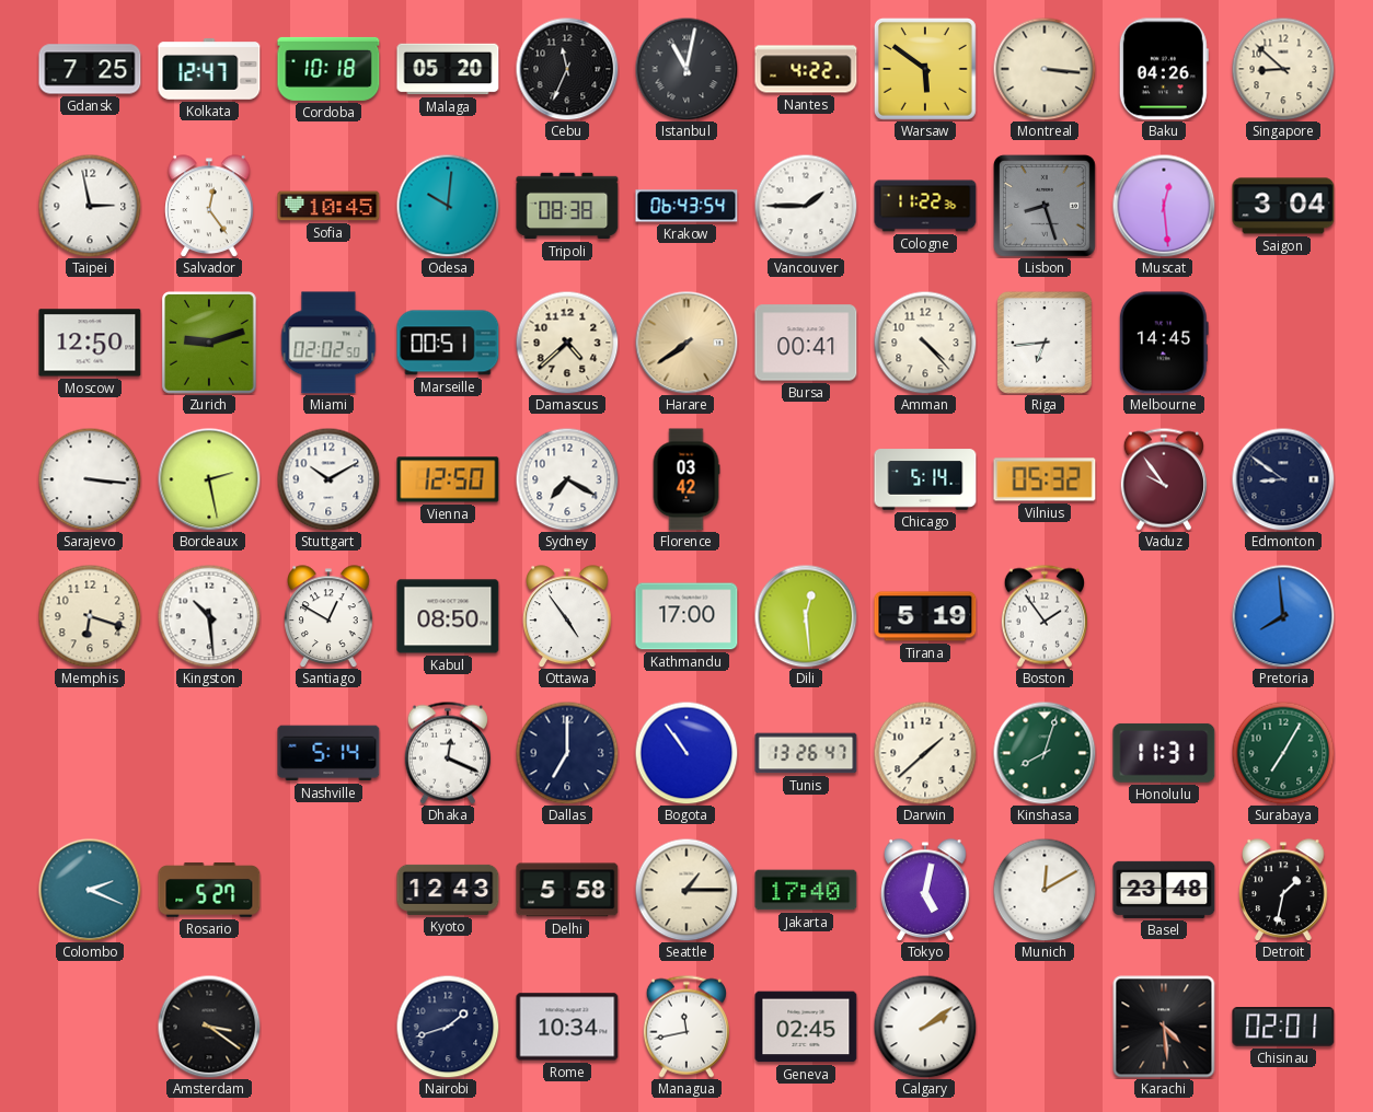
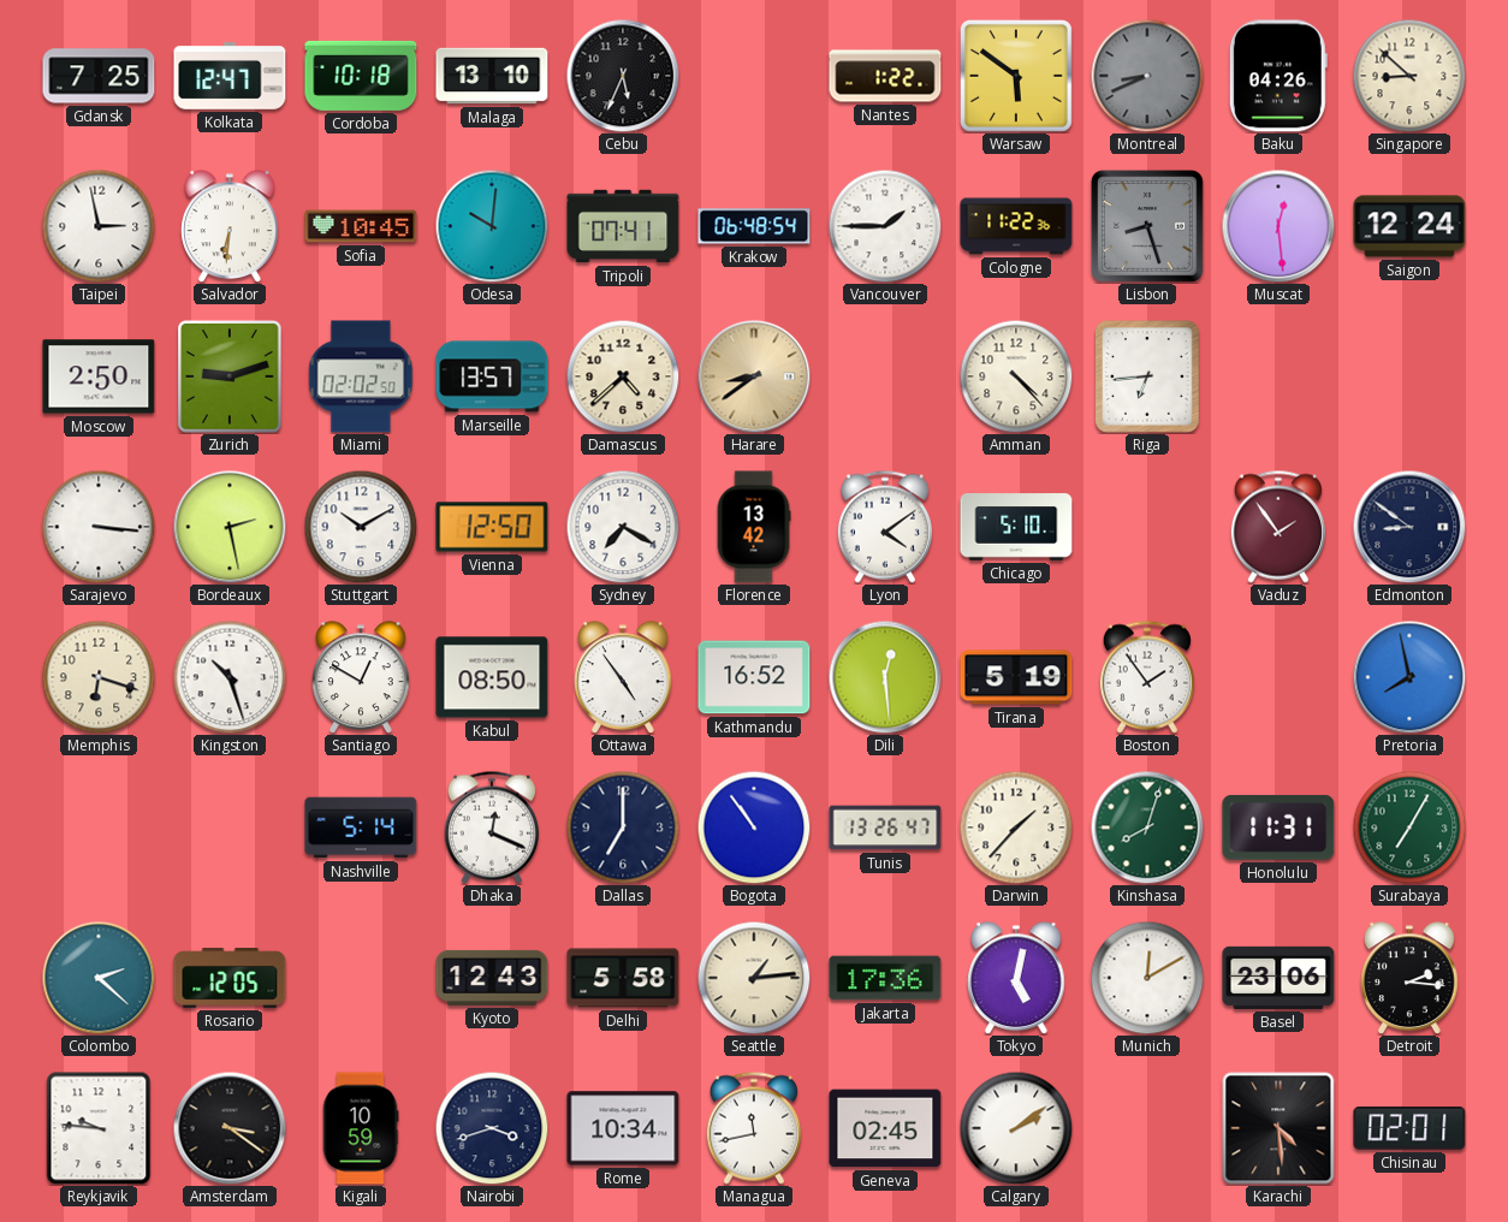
Malaga: 05:20 -> 13:10
Cebu: 11:34 -> 5:34
Istanbul: 11:02 -> none
Nantes: 4:22 -> 1:22
Montreal: 3:16 -> 8:41
Montreal dial: cream -> grey
Salvador: 12:24 -> 6:31
Tripoli: 08:38 -> 07:41
Krakow: 06:43 -> 06:48
Saigon: 3:04 -> 12:24
Moscow: 12:50 -> 2:50
Marseille: 00:51 -> 13:57
Harare: 7:39 -> 8:39
Bursa: 00:41 -> none
Melbourne: 14:45 -> none
Florence: 03:42 -> 13:42
Lyon: none -> 4:09
Chicago: 5:14 -> 5:10
Vilnius: 05:32 -> none
Vaduz: 9:54 -> 1:54
Kingston: 10:29 -> 10:27
Kathmandu: 17:00 -> 16:52
Pretoria: 7:59 -> 7:58
Darwin: 1:38 -> 1:37
Colombo: 2:19 -> 2:22
Rosario: 5:27 -> 12:05
Seattle: 1:15 -> 1:14
Jakarta: 17:40 -> 17:36
Basel: 23:48 -> 23:06
Detroit: 1:32 -> 2:16
Reykjavik: none -> 9:46
Kigali: none -> 10:59
Nairobi: 1:42 -> 3:42
